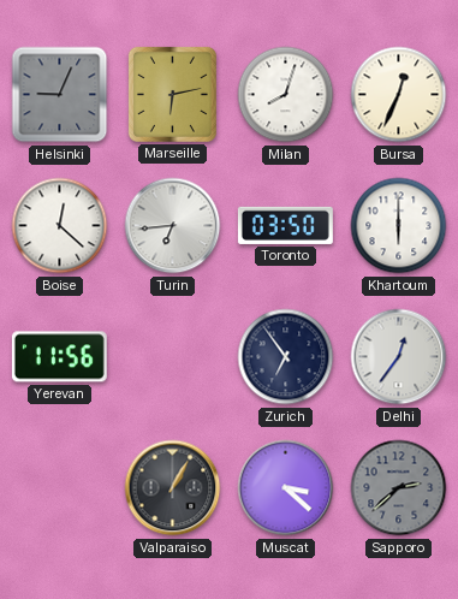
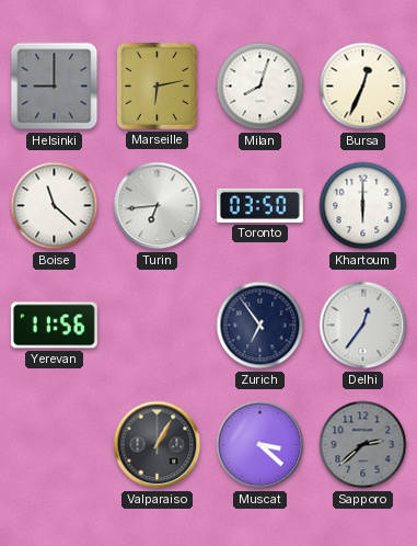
Helsinki: 9:04 -> 9:00
Boise: 12:22 -> 11:22
